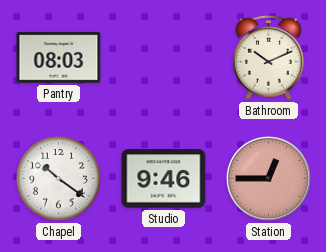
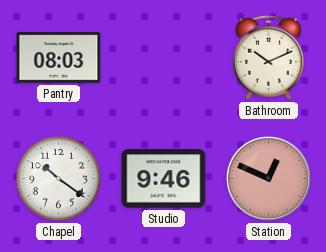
Station: 12:45 -> 12:49
